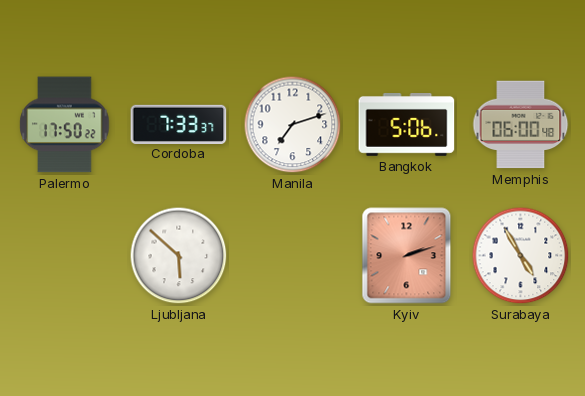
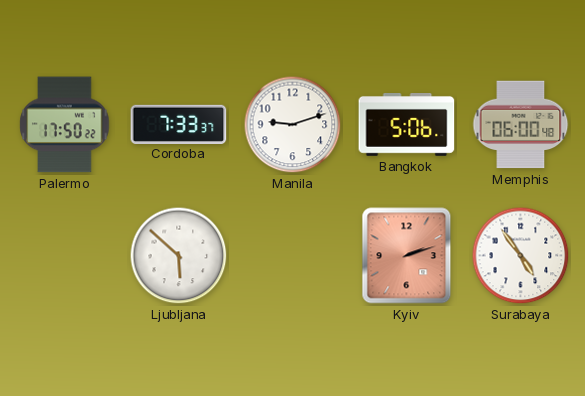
Manila: 7:12 -> 9:12
Surabaya: 4:55 -> 4:54
